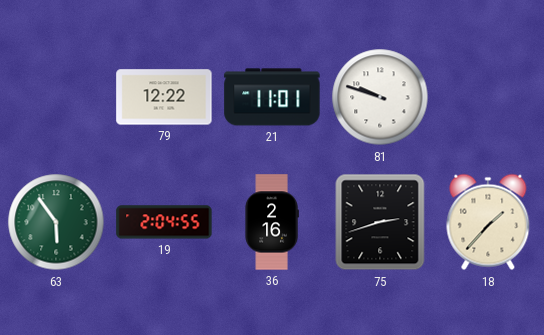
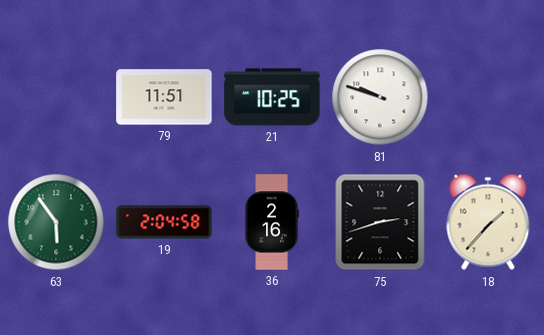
79: 12:22 -> 11:51
21: 11:01 -> 10:25
19: 2:04:55 -> 2:04:58
